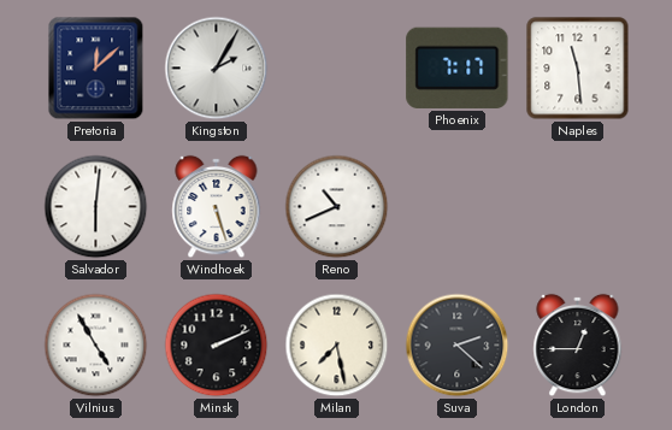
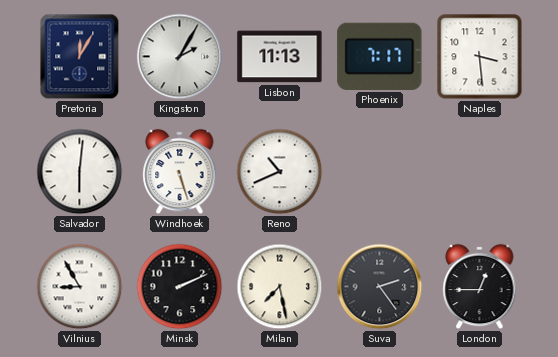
Pretoria: 12:08 -> 12:05
Lisbon: none -> 11:13
Naples: 11:29 -> 3:29
Vilnius: 4:55 -> 8:55
Suva: 2:22 -> 2:24
